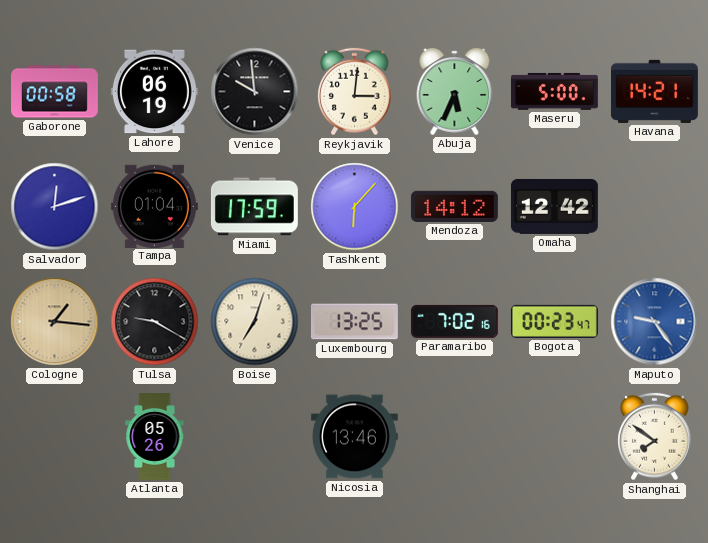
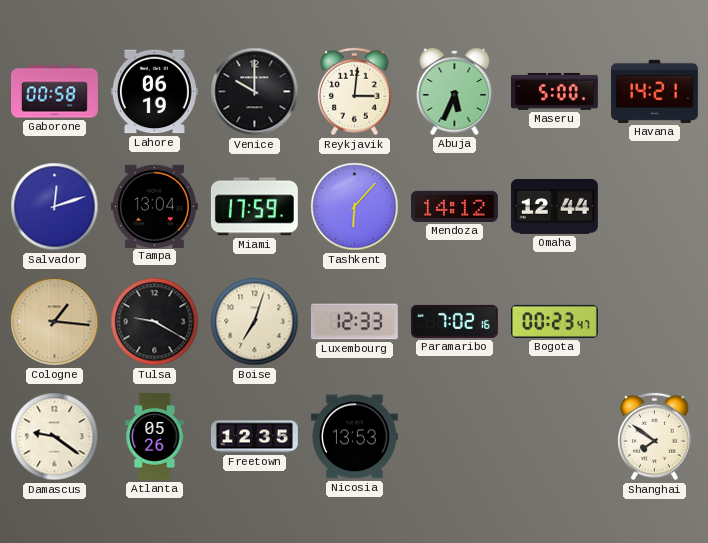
Venice: 9:59 -> 10:00
Tampa: 01:04 -> 13:04
Omaha: 12:42 -> 12:44
Luxembourg: 13:25 -> 12:33
Maputo: 9:24 -> none
Damascus: none -> 9:21
Freetown: none -> 12:35
Nicosia: 13:46 -> 13:53
